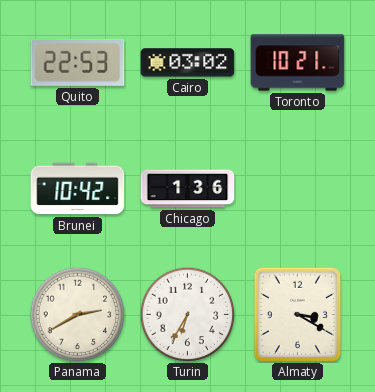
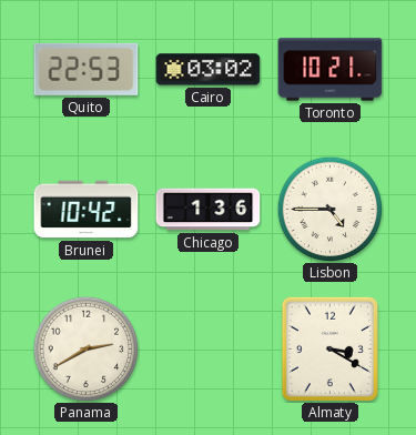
Lisbon: none -> 4:45
Turin: 6:35 -> none
